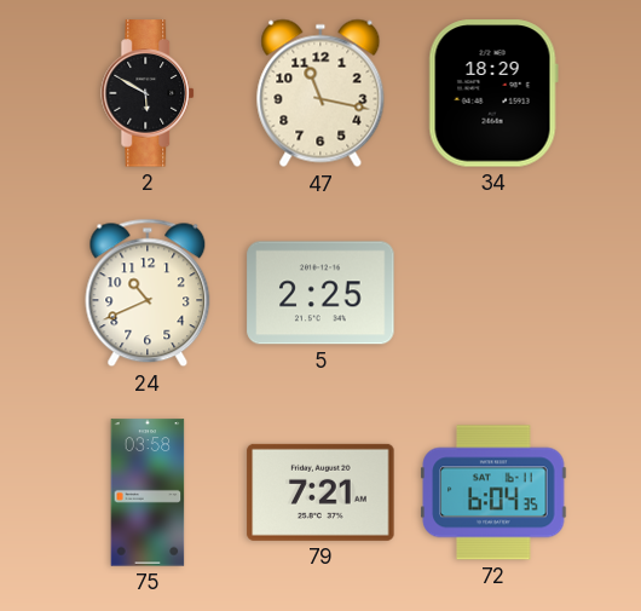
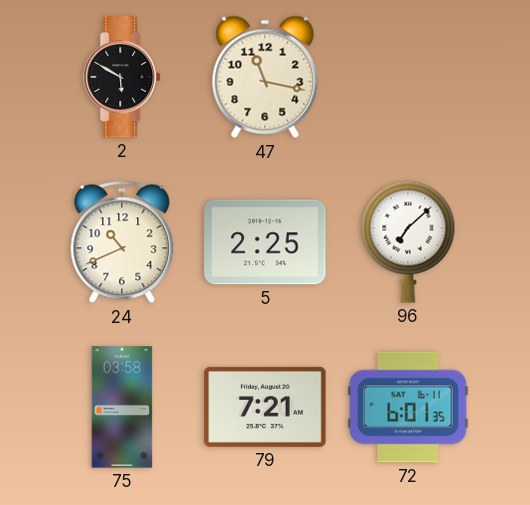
34: 18:29 -> none
96: none -> 7:08
72: 6:04 -> 6:01
